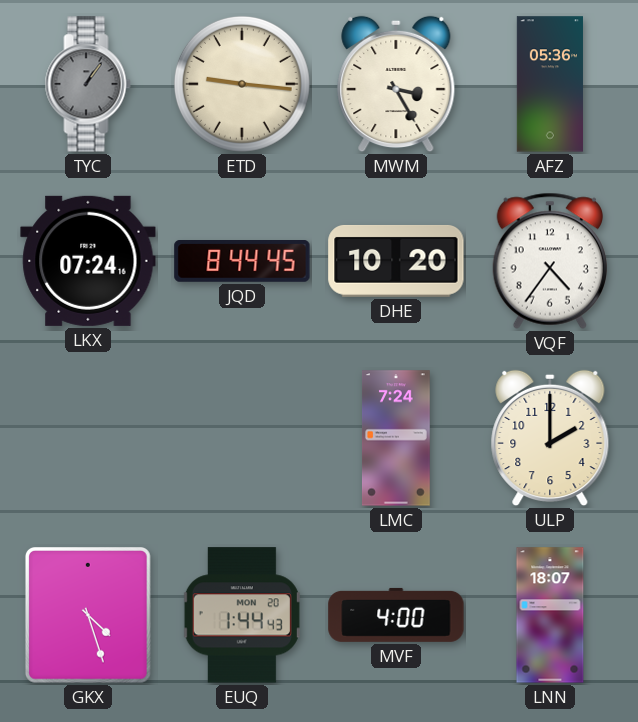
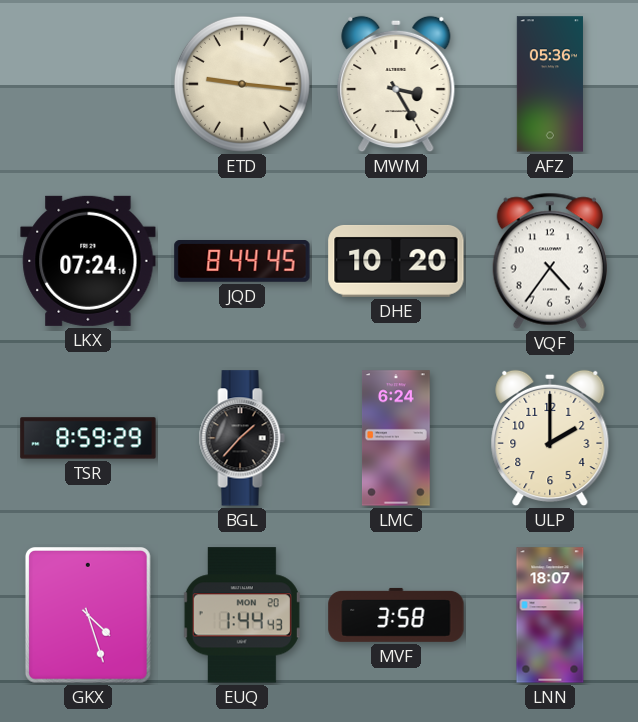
TYC: 1:06 -> none
TSR: none -> 8:59
BGL: none -> 1:37
LMC: 7:24 -> 6:24
MVF: 4:00 -> 3:58
